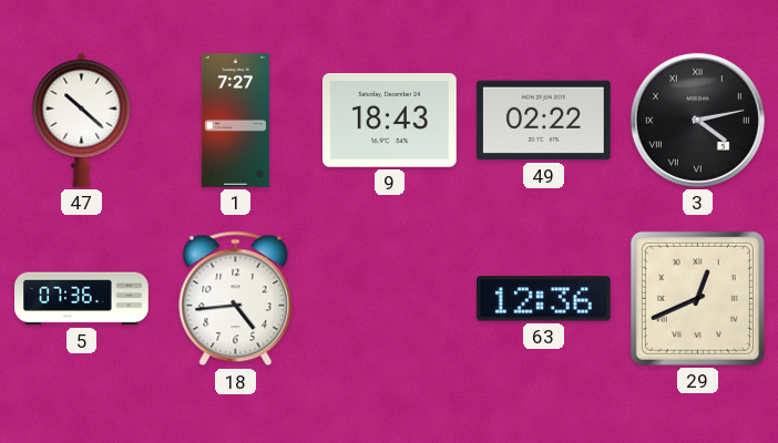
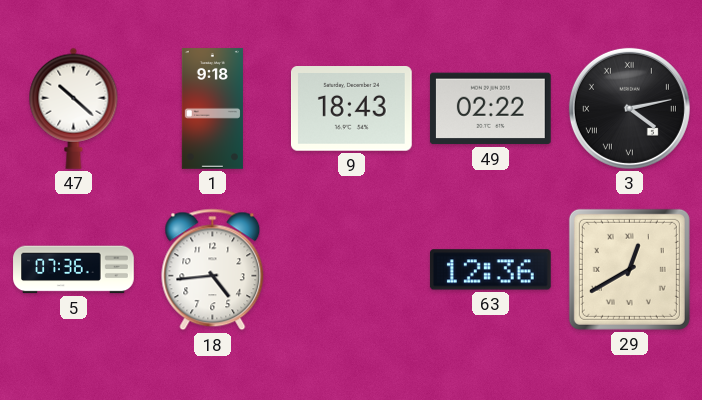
1: 7:27 -> 9:18
29: 12:41 -> 12:40
